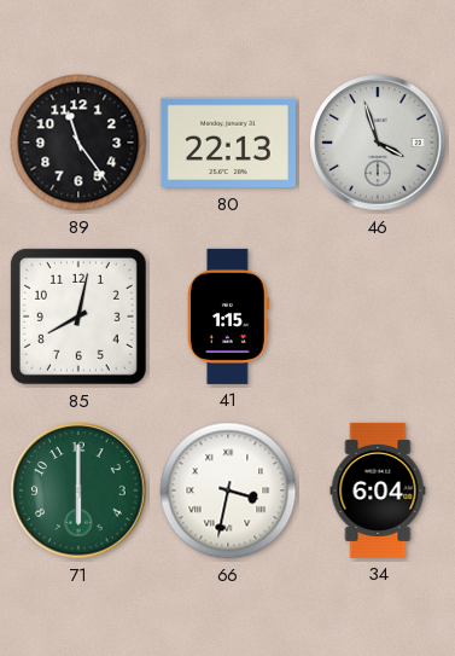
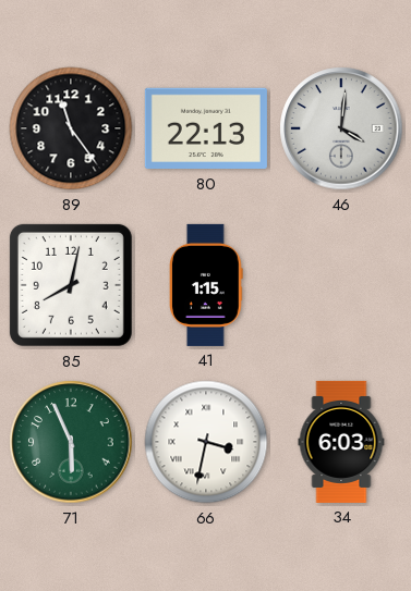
46: 3:57 -> 4:01
71: 6:00 -> 5:56
34: 6:04 -> 6:03
